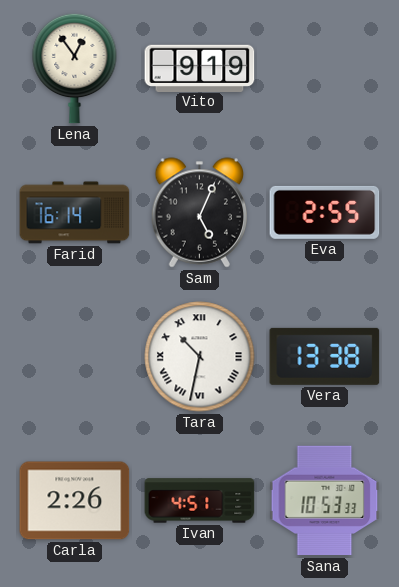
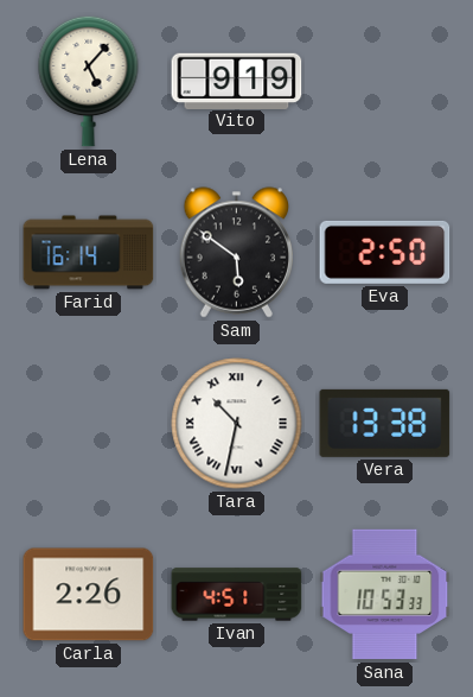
Lena: 12:54 -> 5:07
Sam: 5:04 -> 5:51
Eva: 2:55 -> 2:50
